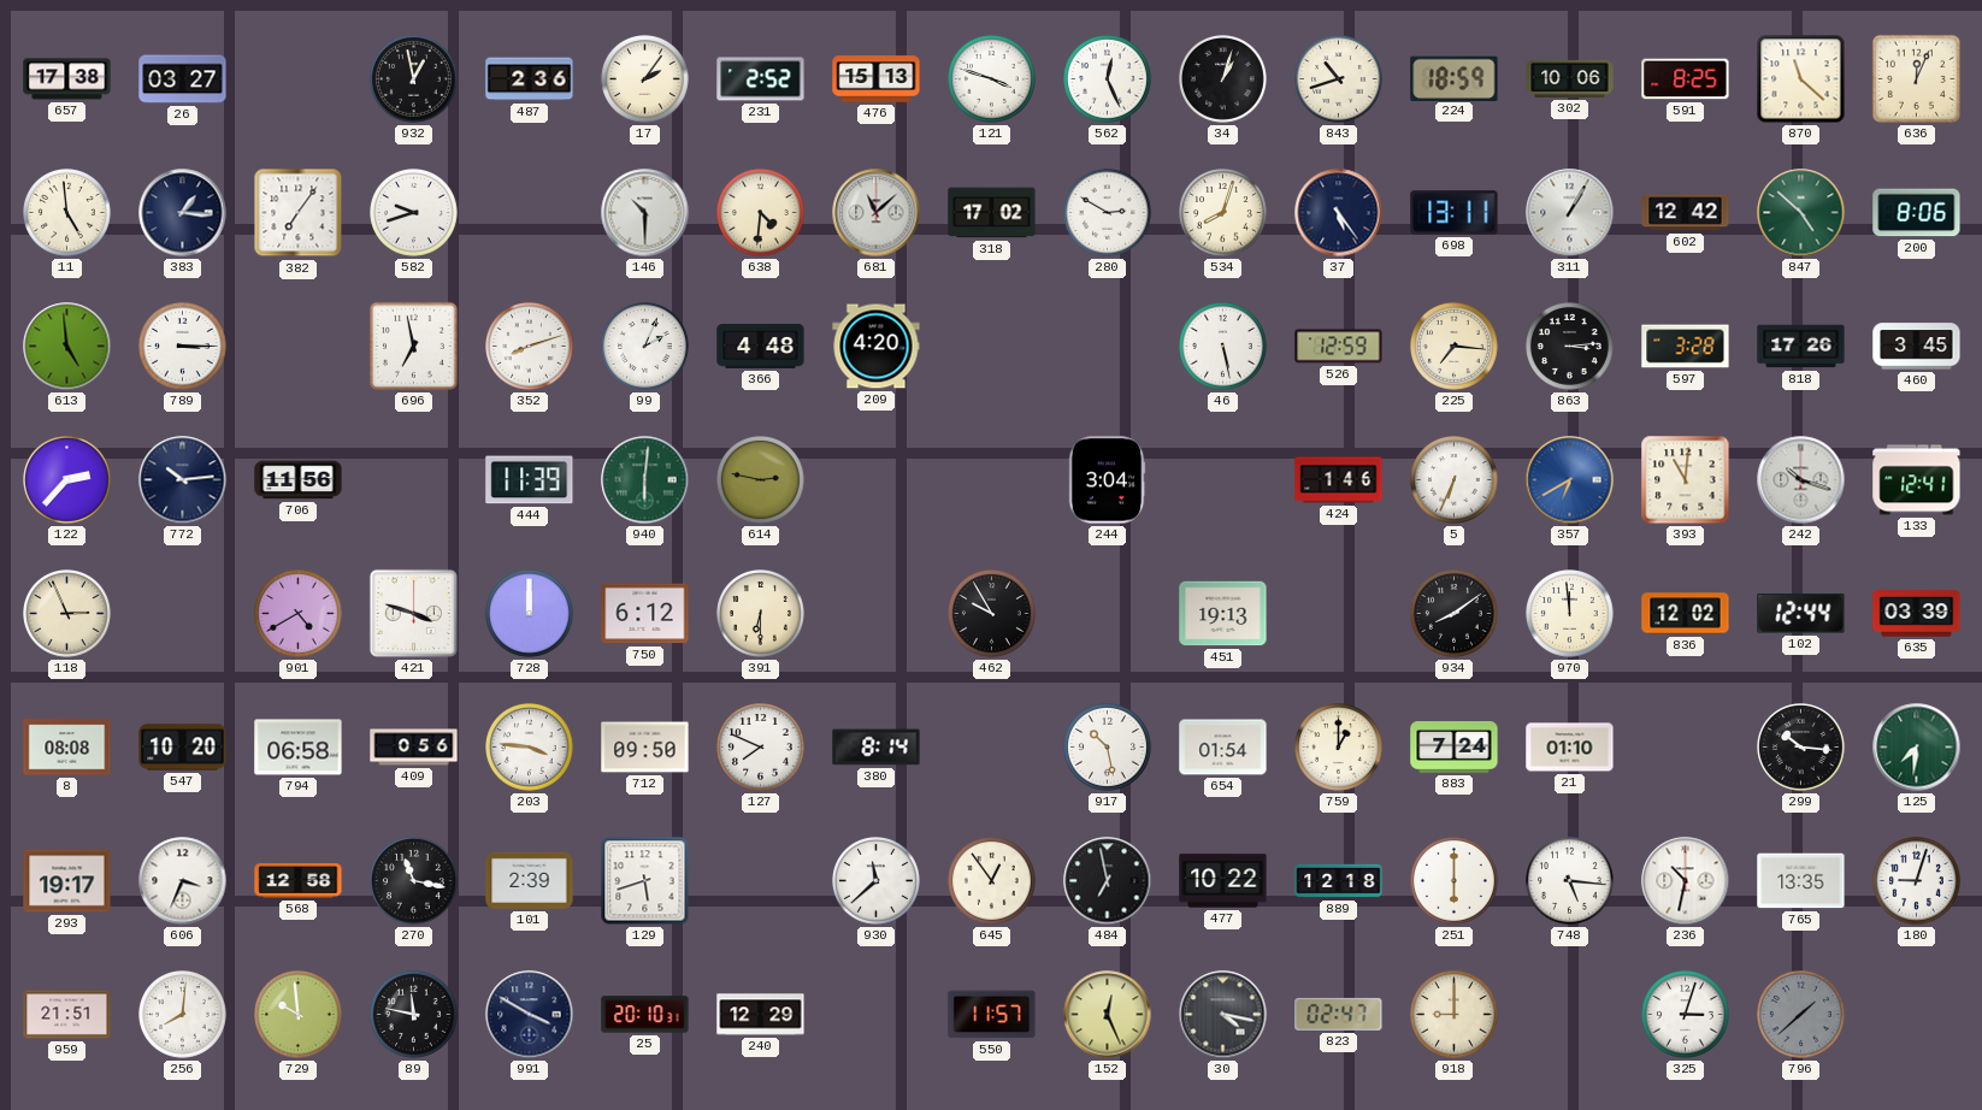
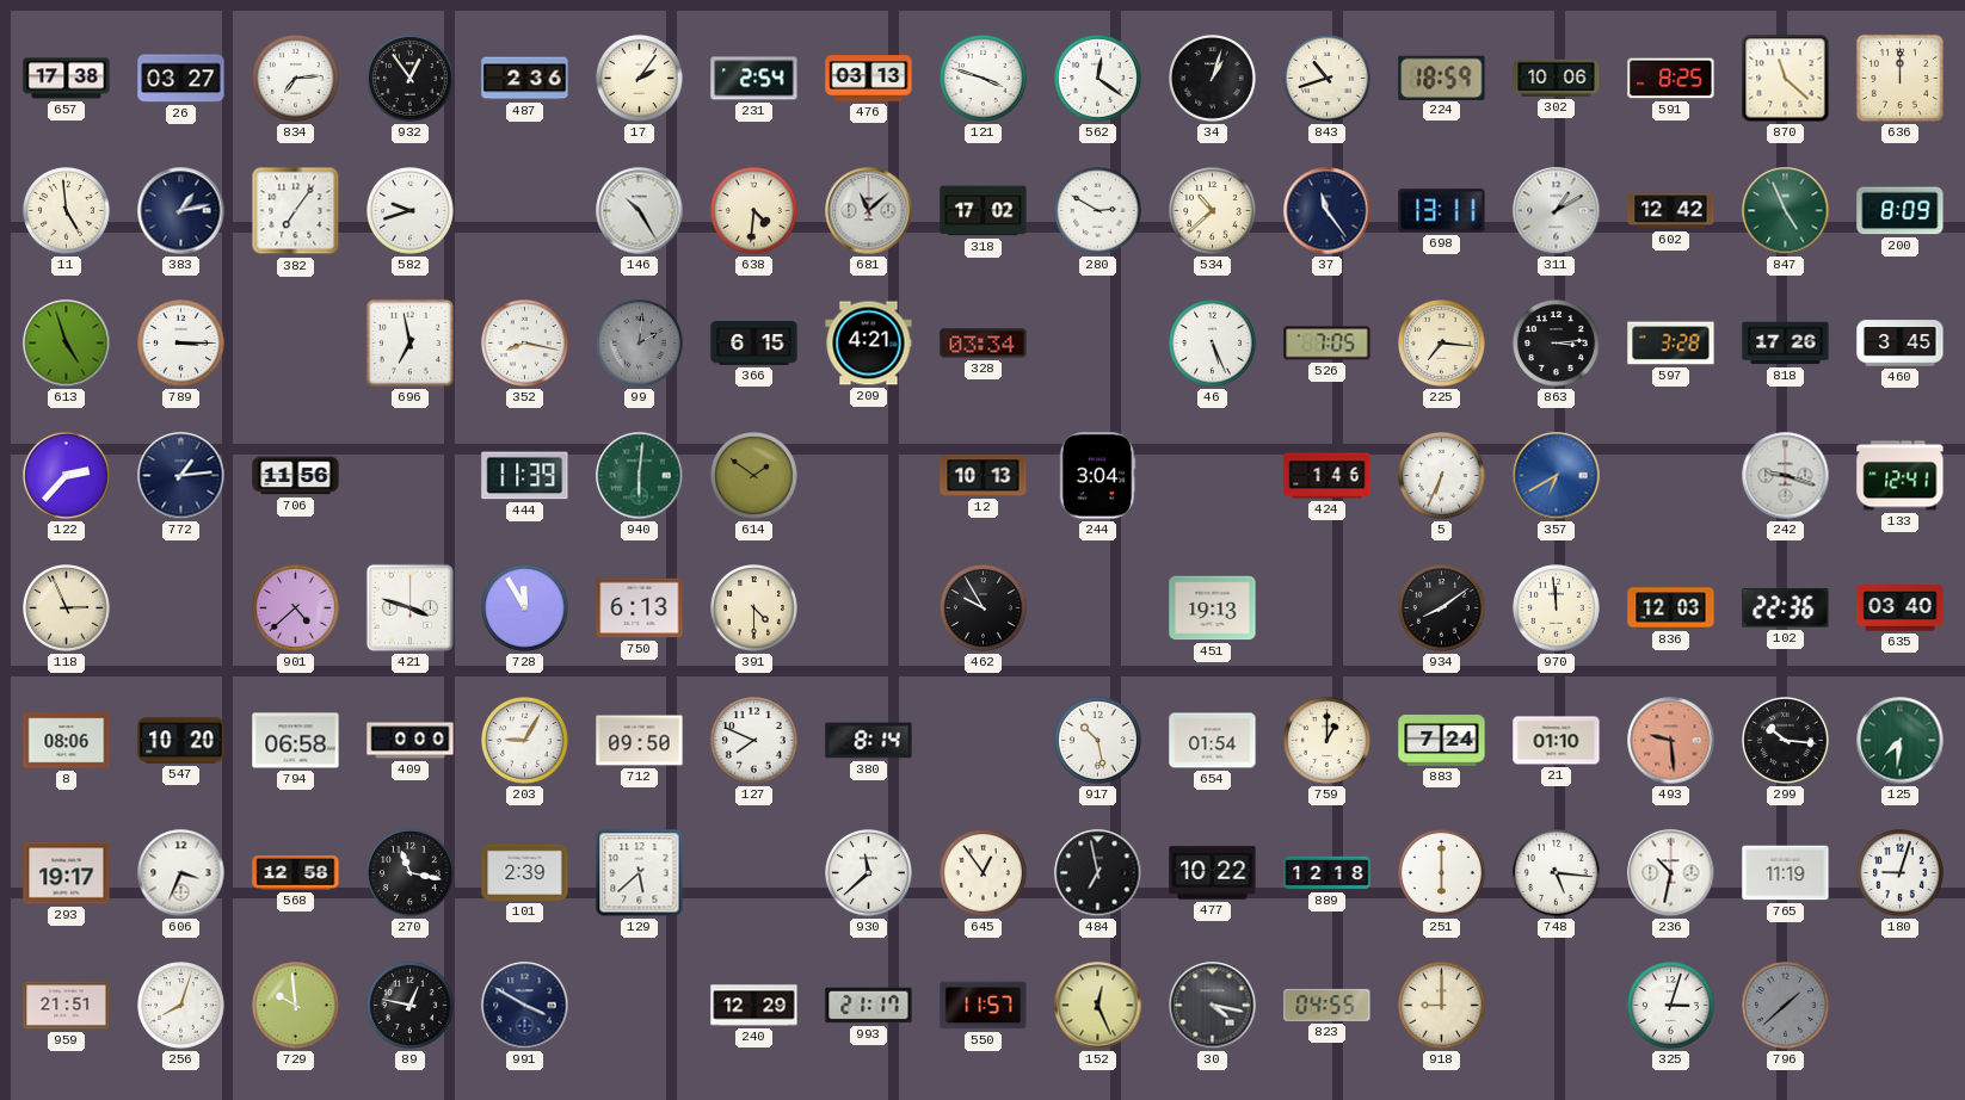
834: none -> 7:14
932: 12:58 -> 12:54
231: 2:52 -> 2:54
476: 15:13 -> 03:13
562: 12:26 -> 12:21
636: 12:04 -> 12:00
383: 1:16 -> 1:13
146: 10:30 -> 10:25
534: 8:03 -> 10:38
37: 5:24 -> 11:24
311: 1:05 -> 1:10
847: 4:52 -> 4:56
200: 8:06 -> 8:09
613: 4:59 -> 4:57
352: 8:12 -> 8:17
99: 2:04 -> 2:01
99 dial: white -> grey
366: 4:48 -> 6:15
209: 4:20 -> 4:21
328: none -> 03:34
46: 5:28 -> 5:26
526: 12:59 -> 7:05
772: 10:14 -> 1:14
614: 2:47 -> 1:51
12: none -> 10:13
393: 11:01 -> none
242: 10:18 -> 9:18
901: 4:40 -> 4:38
728: 12:00 -> 11:55
750: 6:12 -> 6:13
391: 6:30 -> 4:30
836: 12:02 -> 12:03
102: 12:44 -> 22:36
635: 03:39 -> 03:40
8: 08:08 -> 08:06
409: 0:56 -> 0:00
203: 3:46 -> 9:05
493: none -> 9:29
129: 5:42 -> 5:38
765: 13:35 -> 11:19
256: 8:01 -> 8:03
89: 11:47 -> 12:47
25: 20:10 -> none
993: none -> 21:17
823: 02:47 -> 04:55
